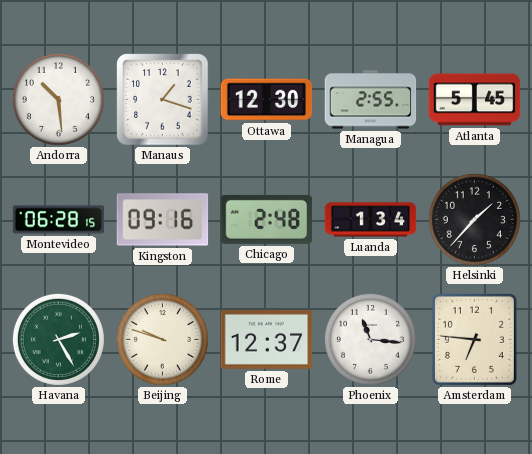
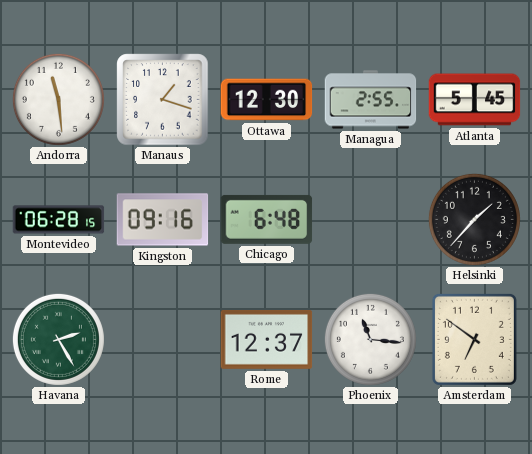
Andorra: 10:29 -> 11:29
Chicago: 2:48 -> 6:48
Luanda: 1:34 -> none
Beijing: 9:48 -> none
Amsterdam: 6:46 -> 6:51
